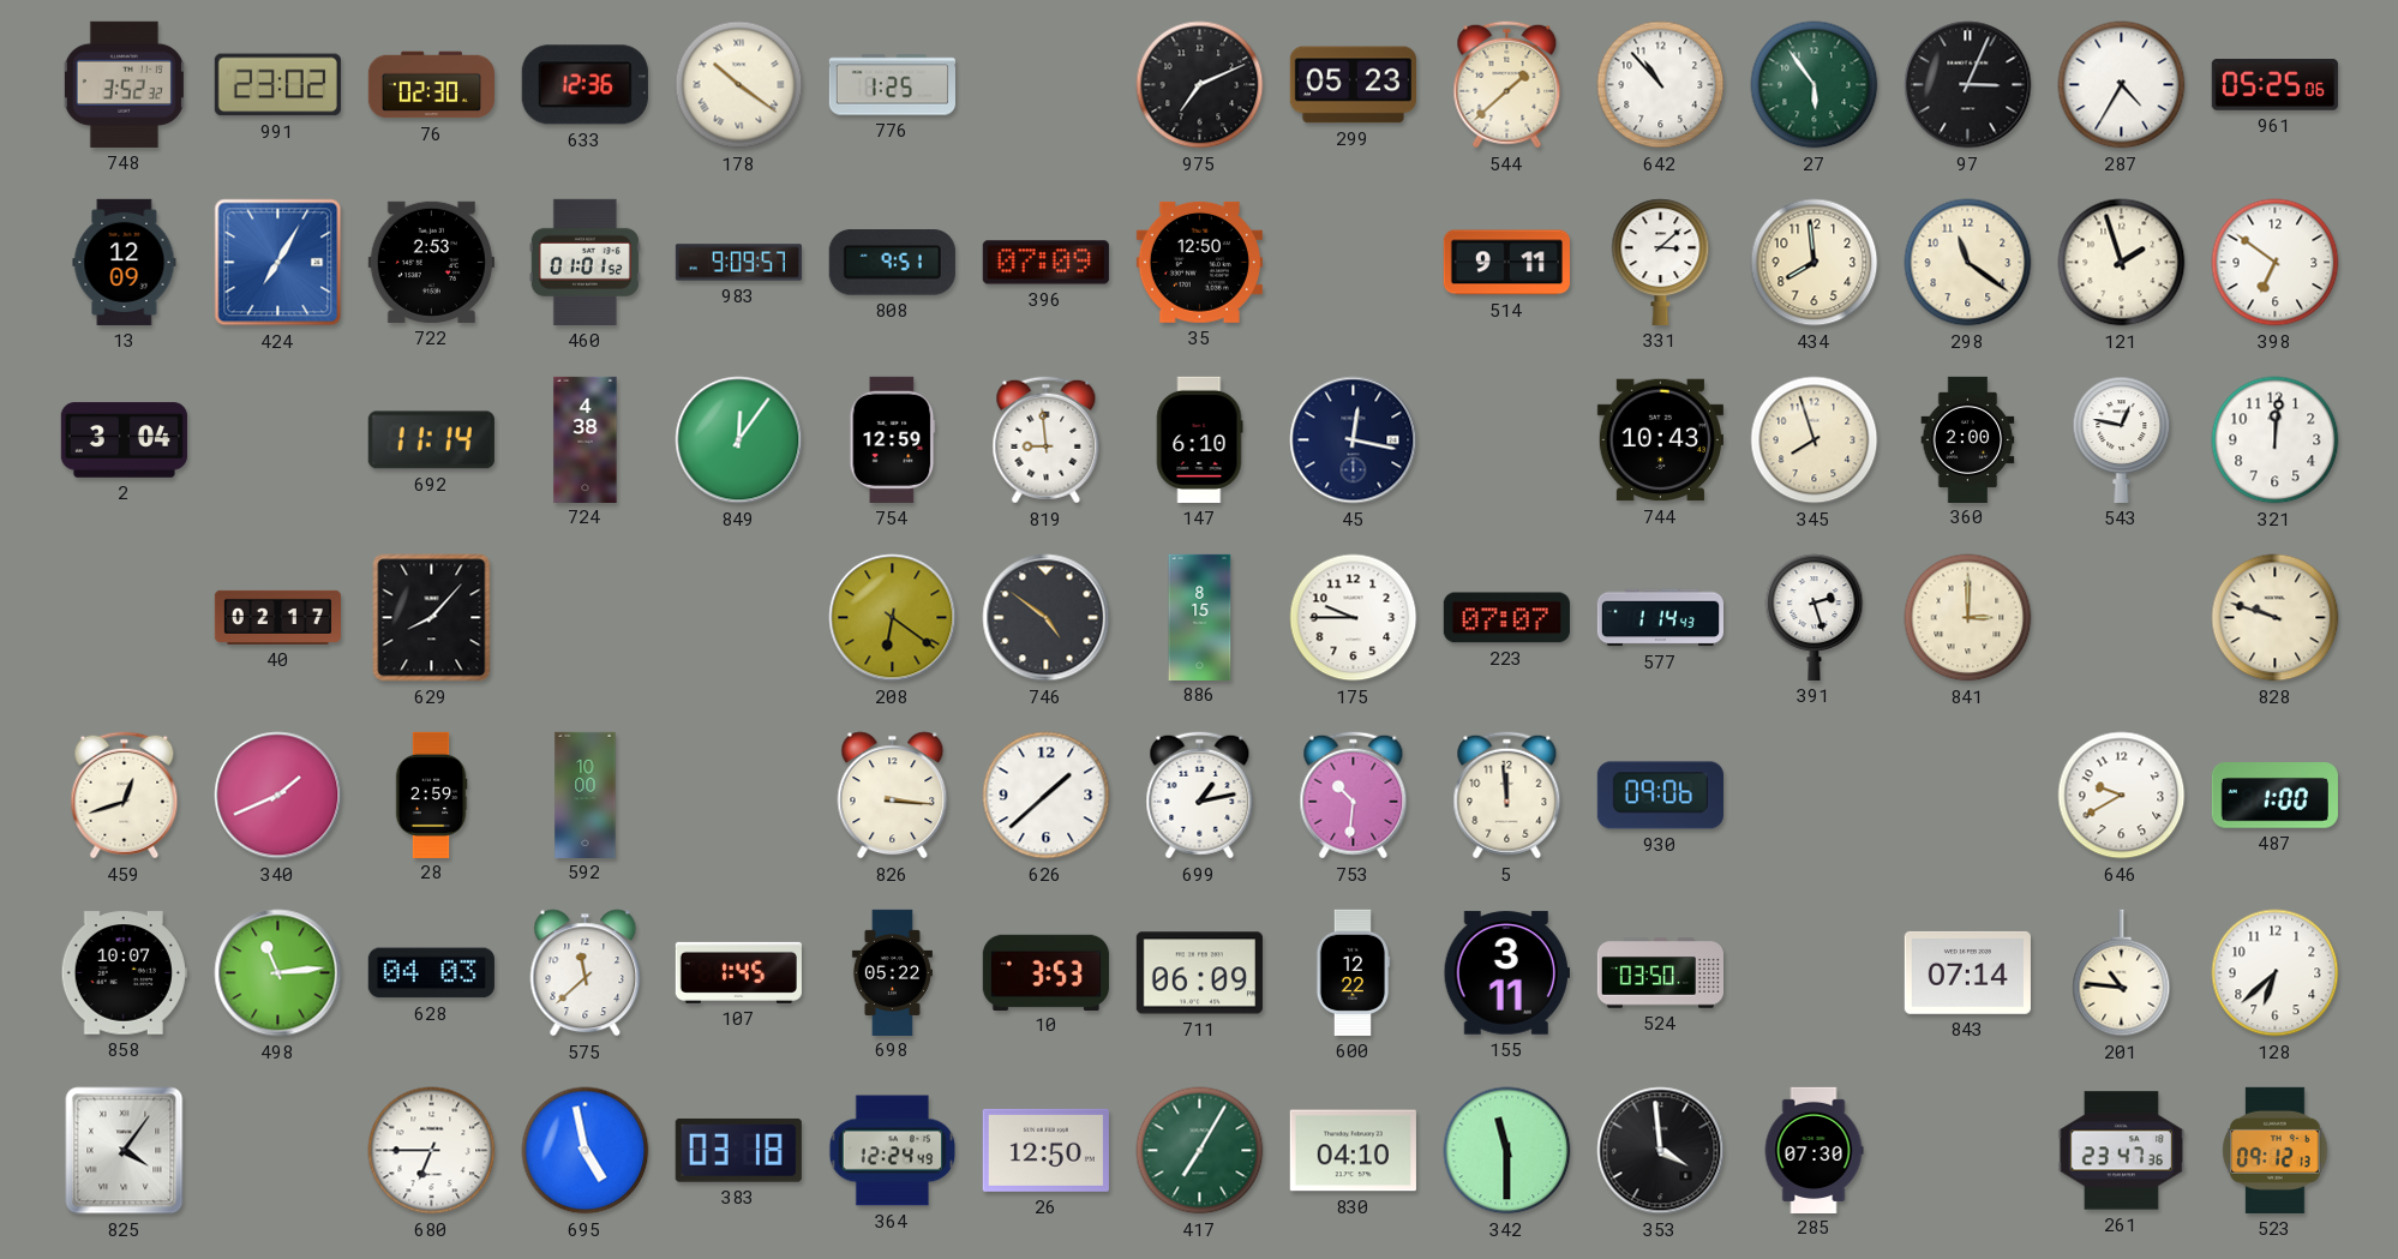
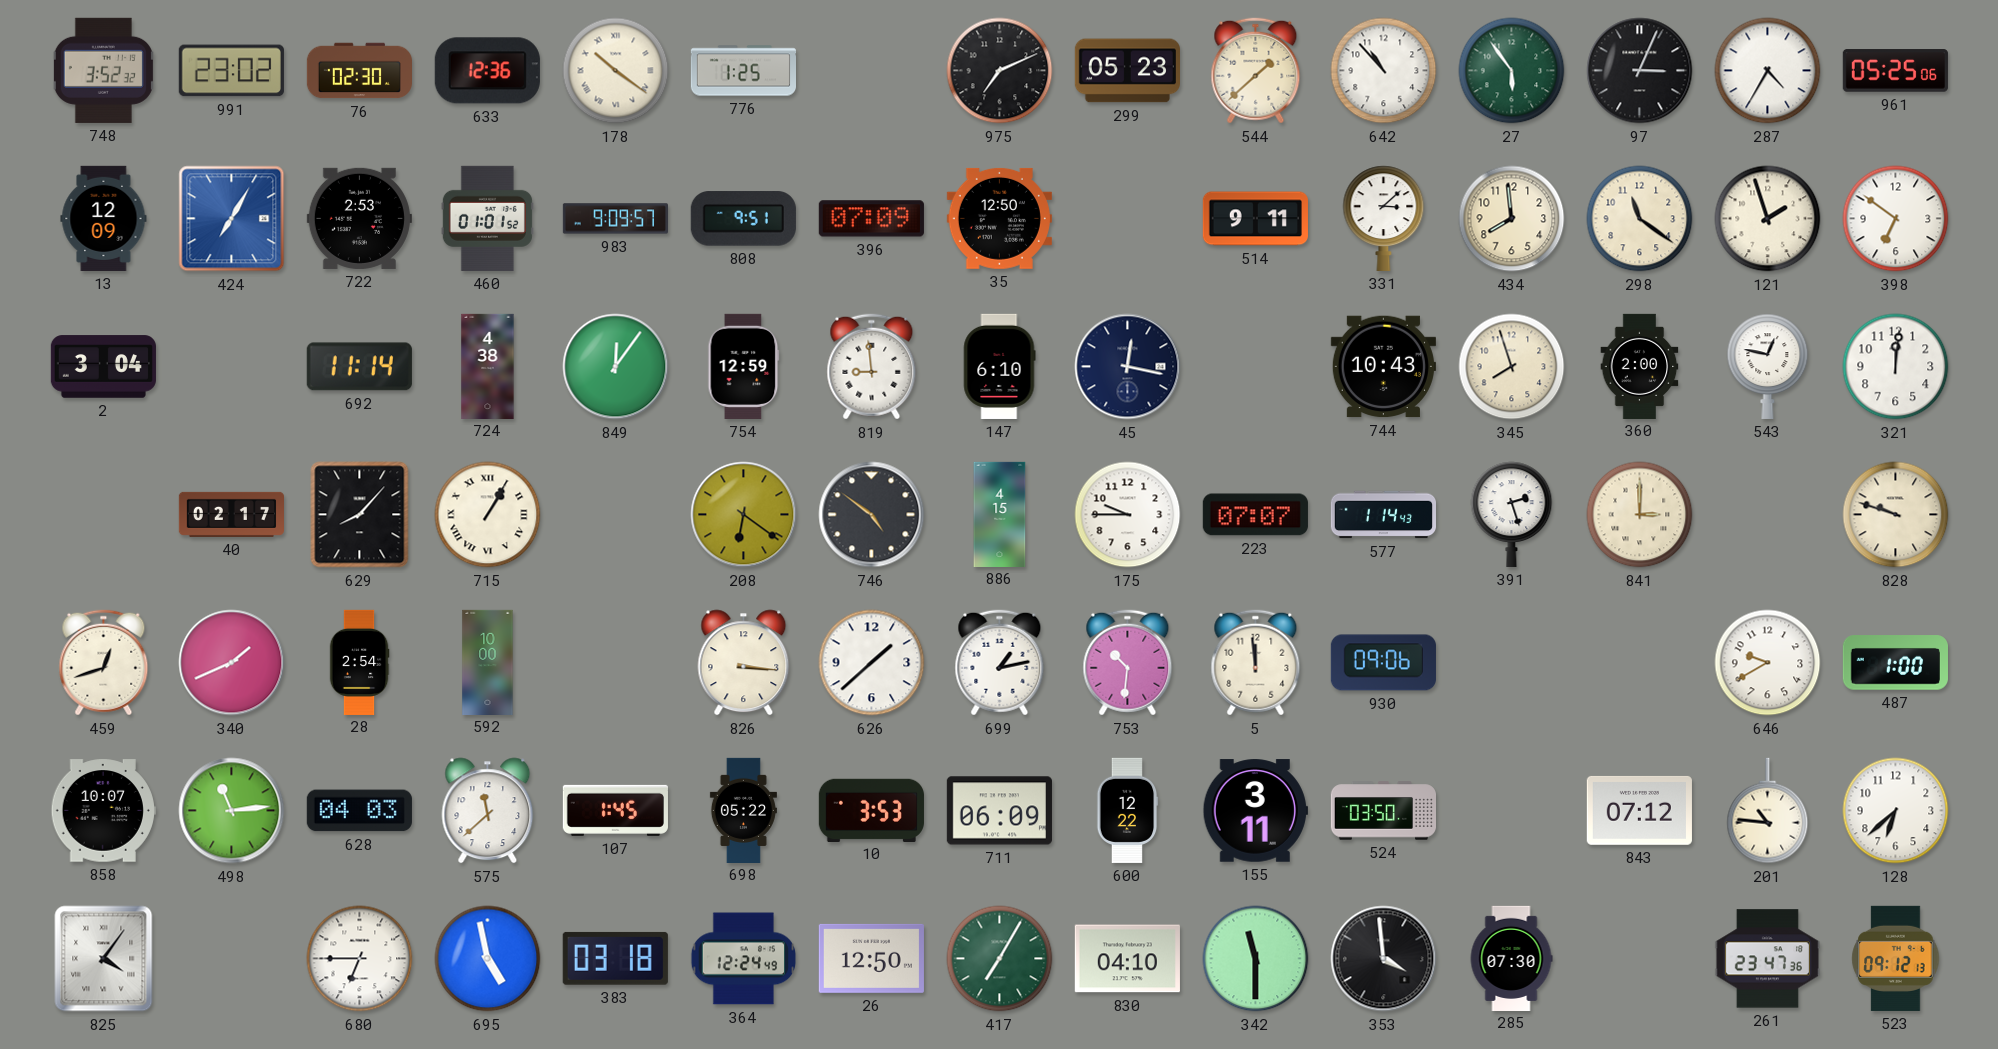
715: none -> 1:05
886: 8:15 -> 4:15
28: 2:59 -> 2:54
843: 07:14 -> 07:12
